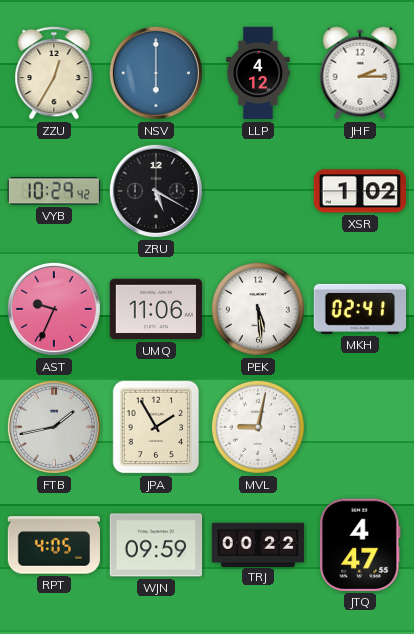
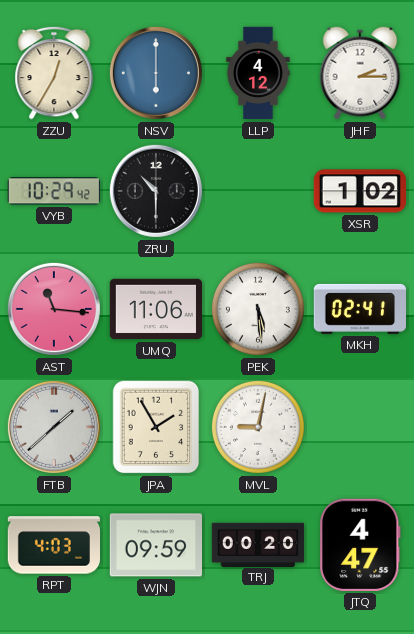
ZRU: 5:20 -> 10:30
AST: 9:34 -> 11:16
FTB: 1:43 -> 1:38
RPT: 4:05 -> 4:03
TRJ: 00:22 -> 00:20
